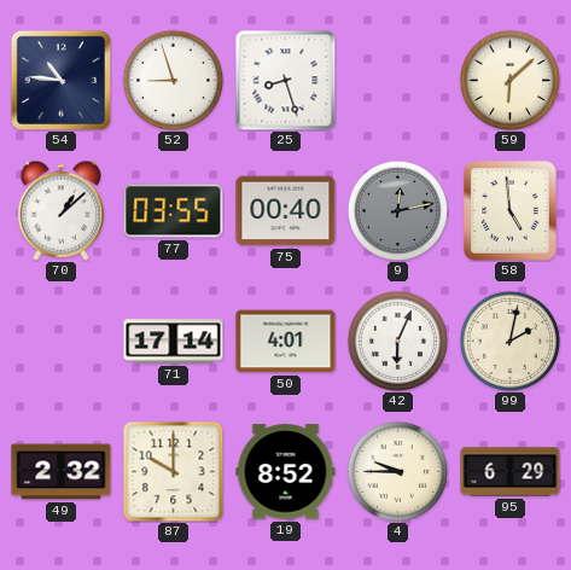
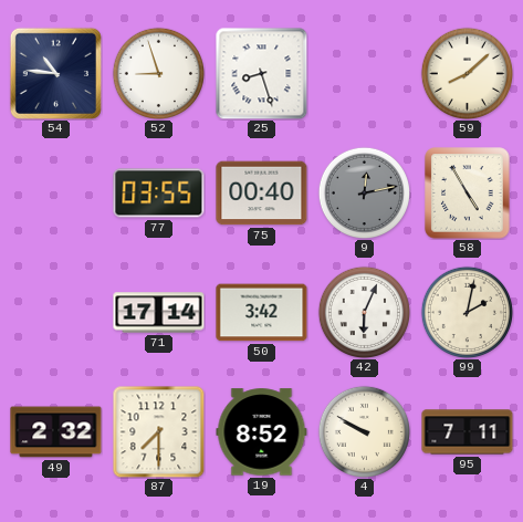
59: 6:08 -> 8:08
70: 1:08 -> none
58: 4:59 -> 4:55
50: 4:01 -> 3:42
87: 10:00 -> 7:30
4: 9:45 -> 9:50
95: 6:29 -> 7:11
